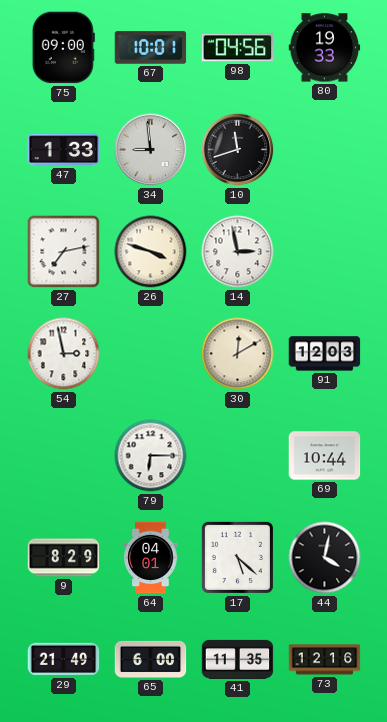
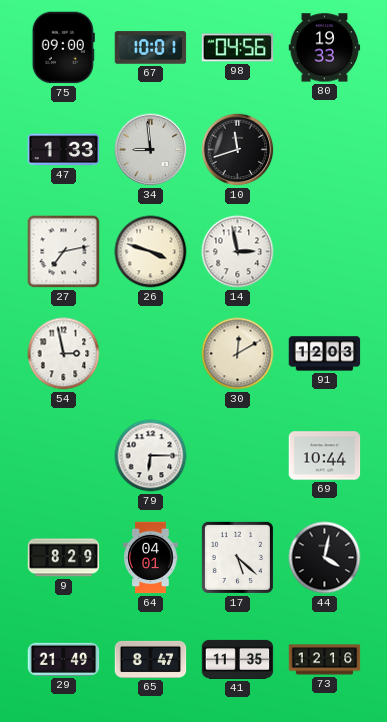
65: 6:00 -> 8:47
